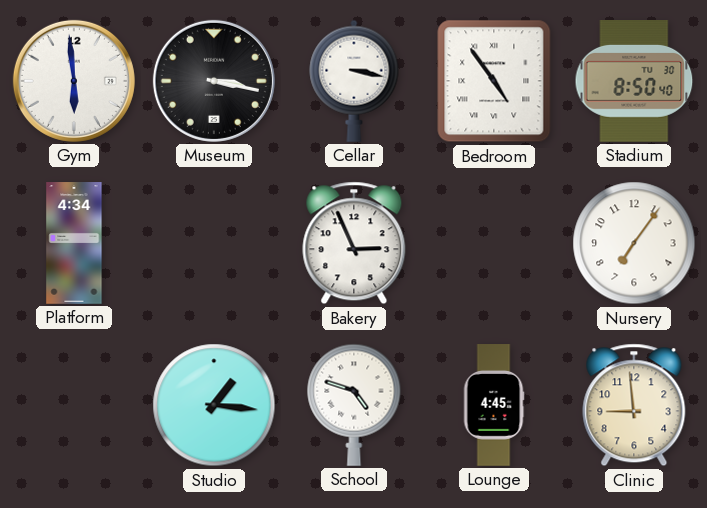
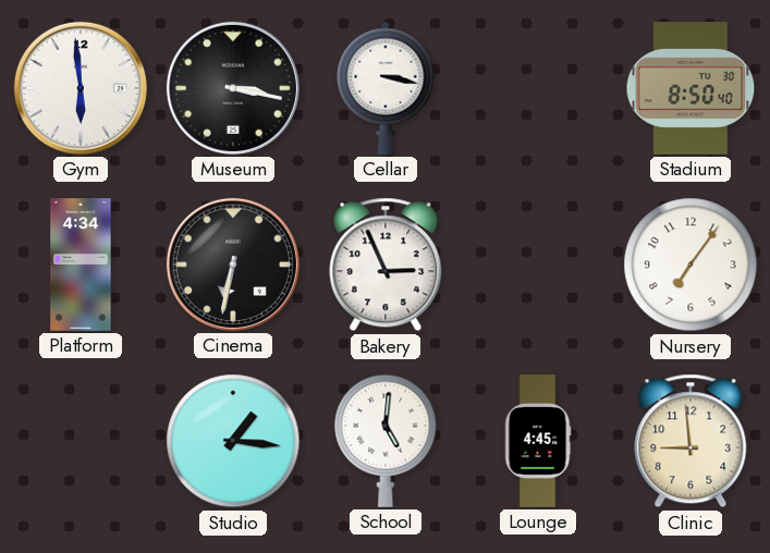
Bedroom: 4:54 -> none
Cinema: none -> 6:32
School: 4:48 -> 5:01
